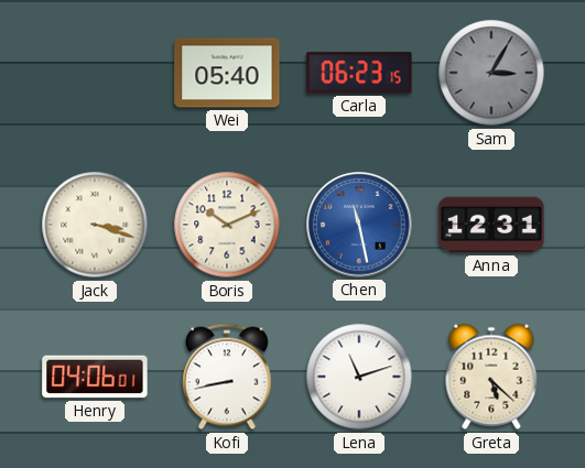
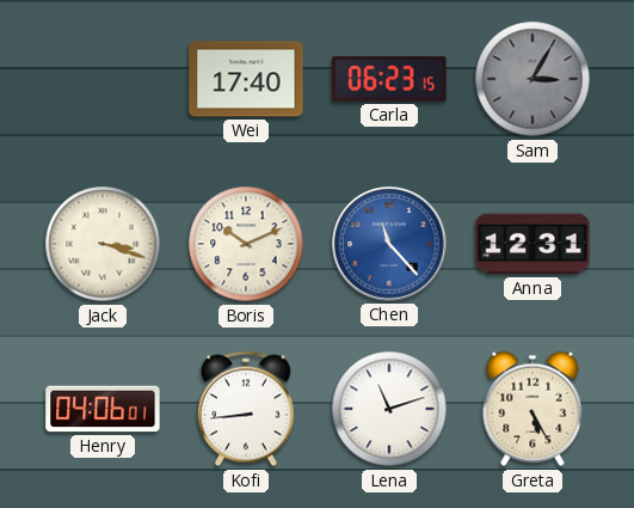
Wei: 05:40 -> 17:40
Chen: 11:28 -> 11:23
Kofi: 8:43 -> 8:44
Greta: 5:22 -> 5:25
